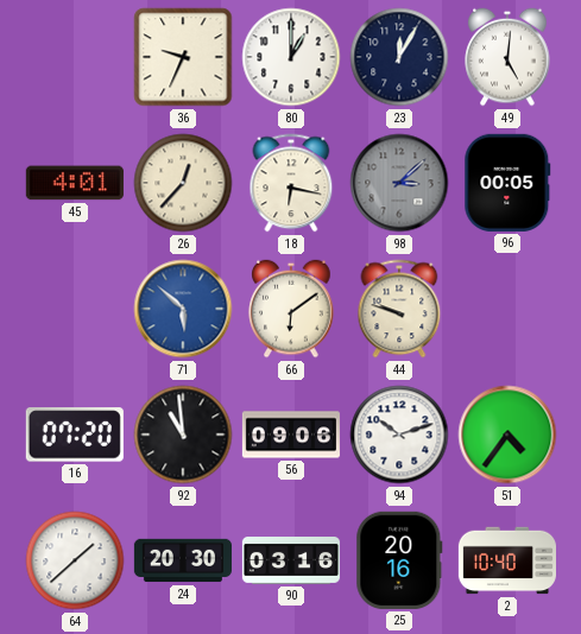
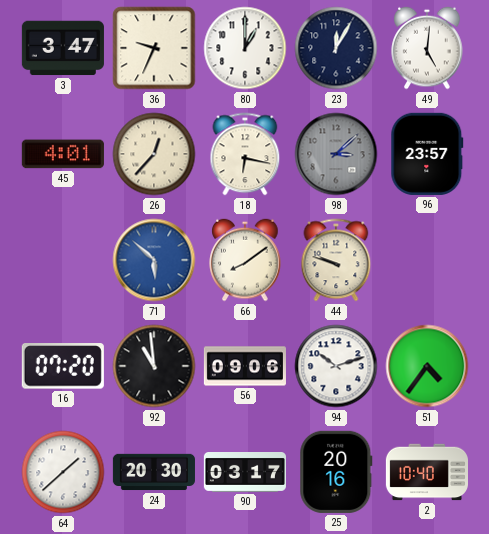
3: none -> 3:47
96: 00:05 -> 23:57
66: 6:09 -> 8:09
90: 03:16 -> 03:17
